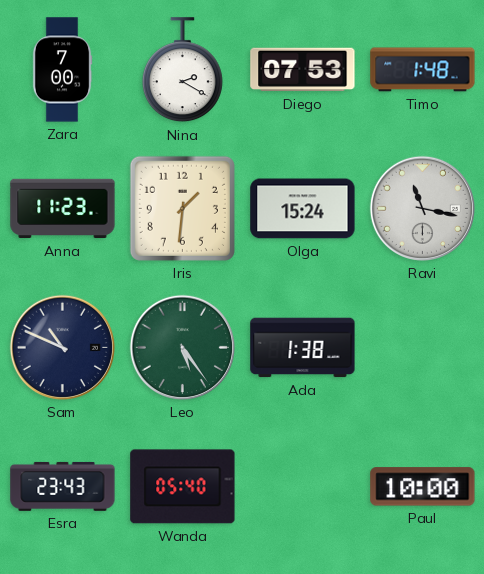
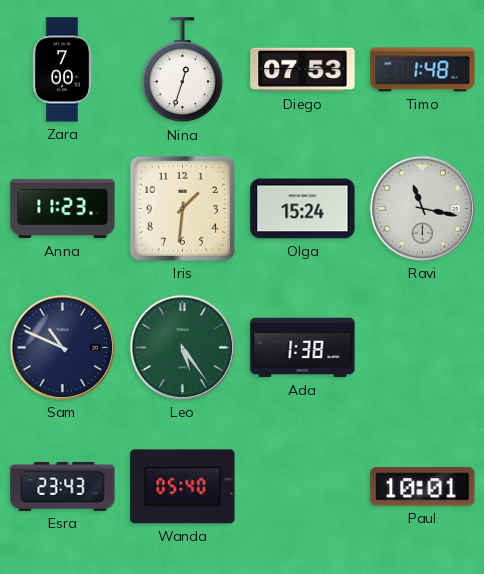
Nina: 2:20 -> 12:33
Paul: 10:00 -> 10:01
